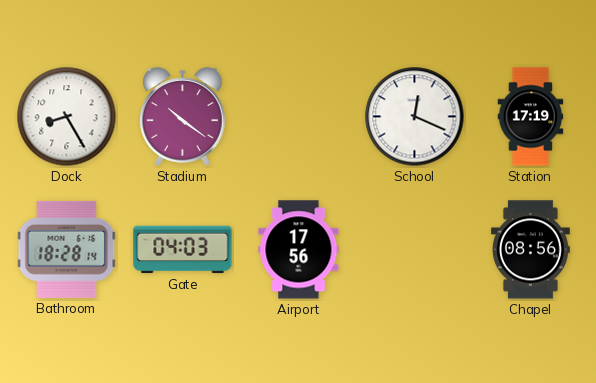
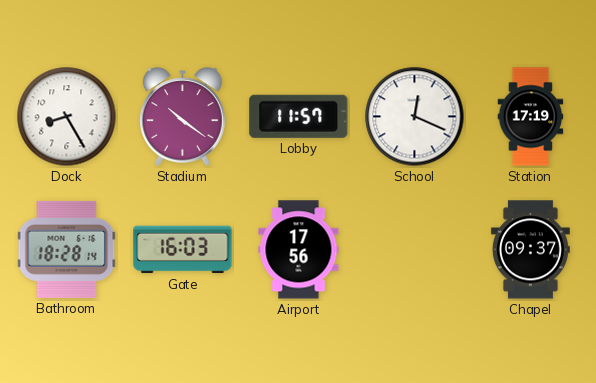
Lobby: none -> 11:57
Gate: 04:03 -> 16:03
Chapel: 08:56 -> 09:37
